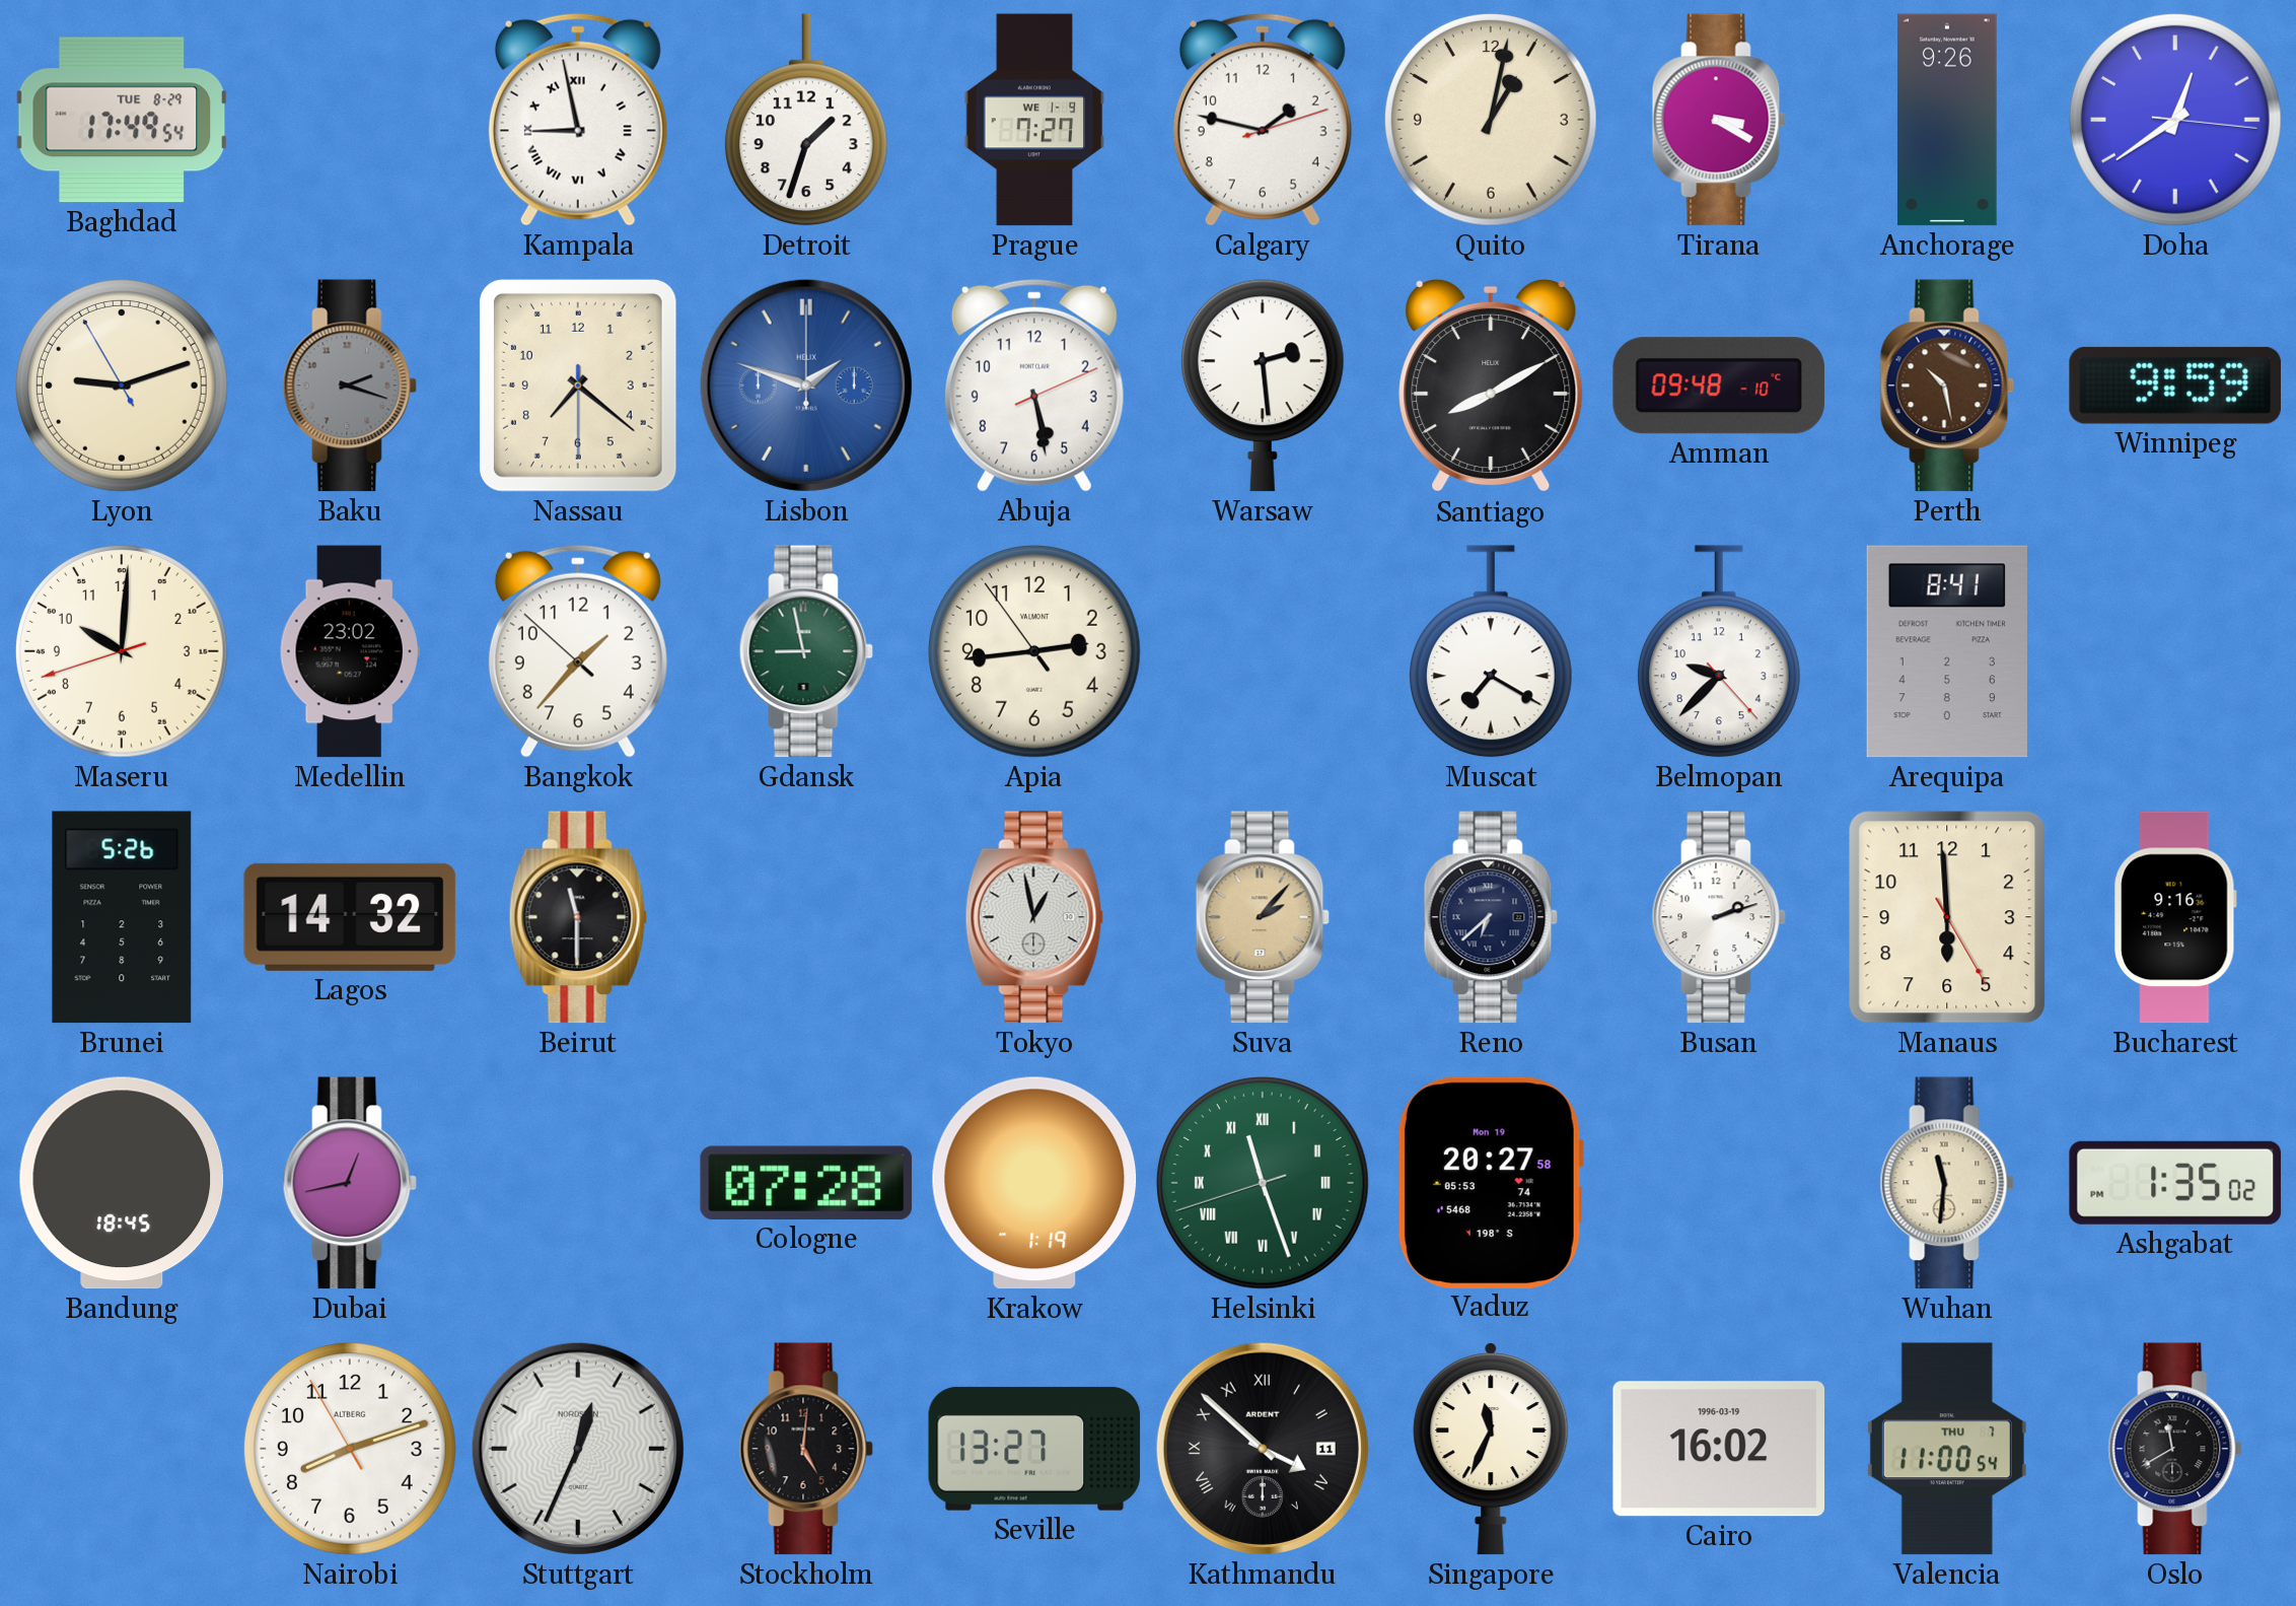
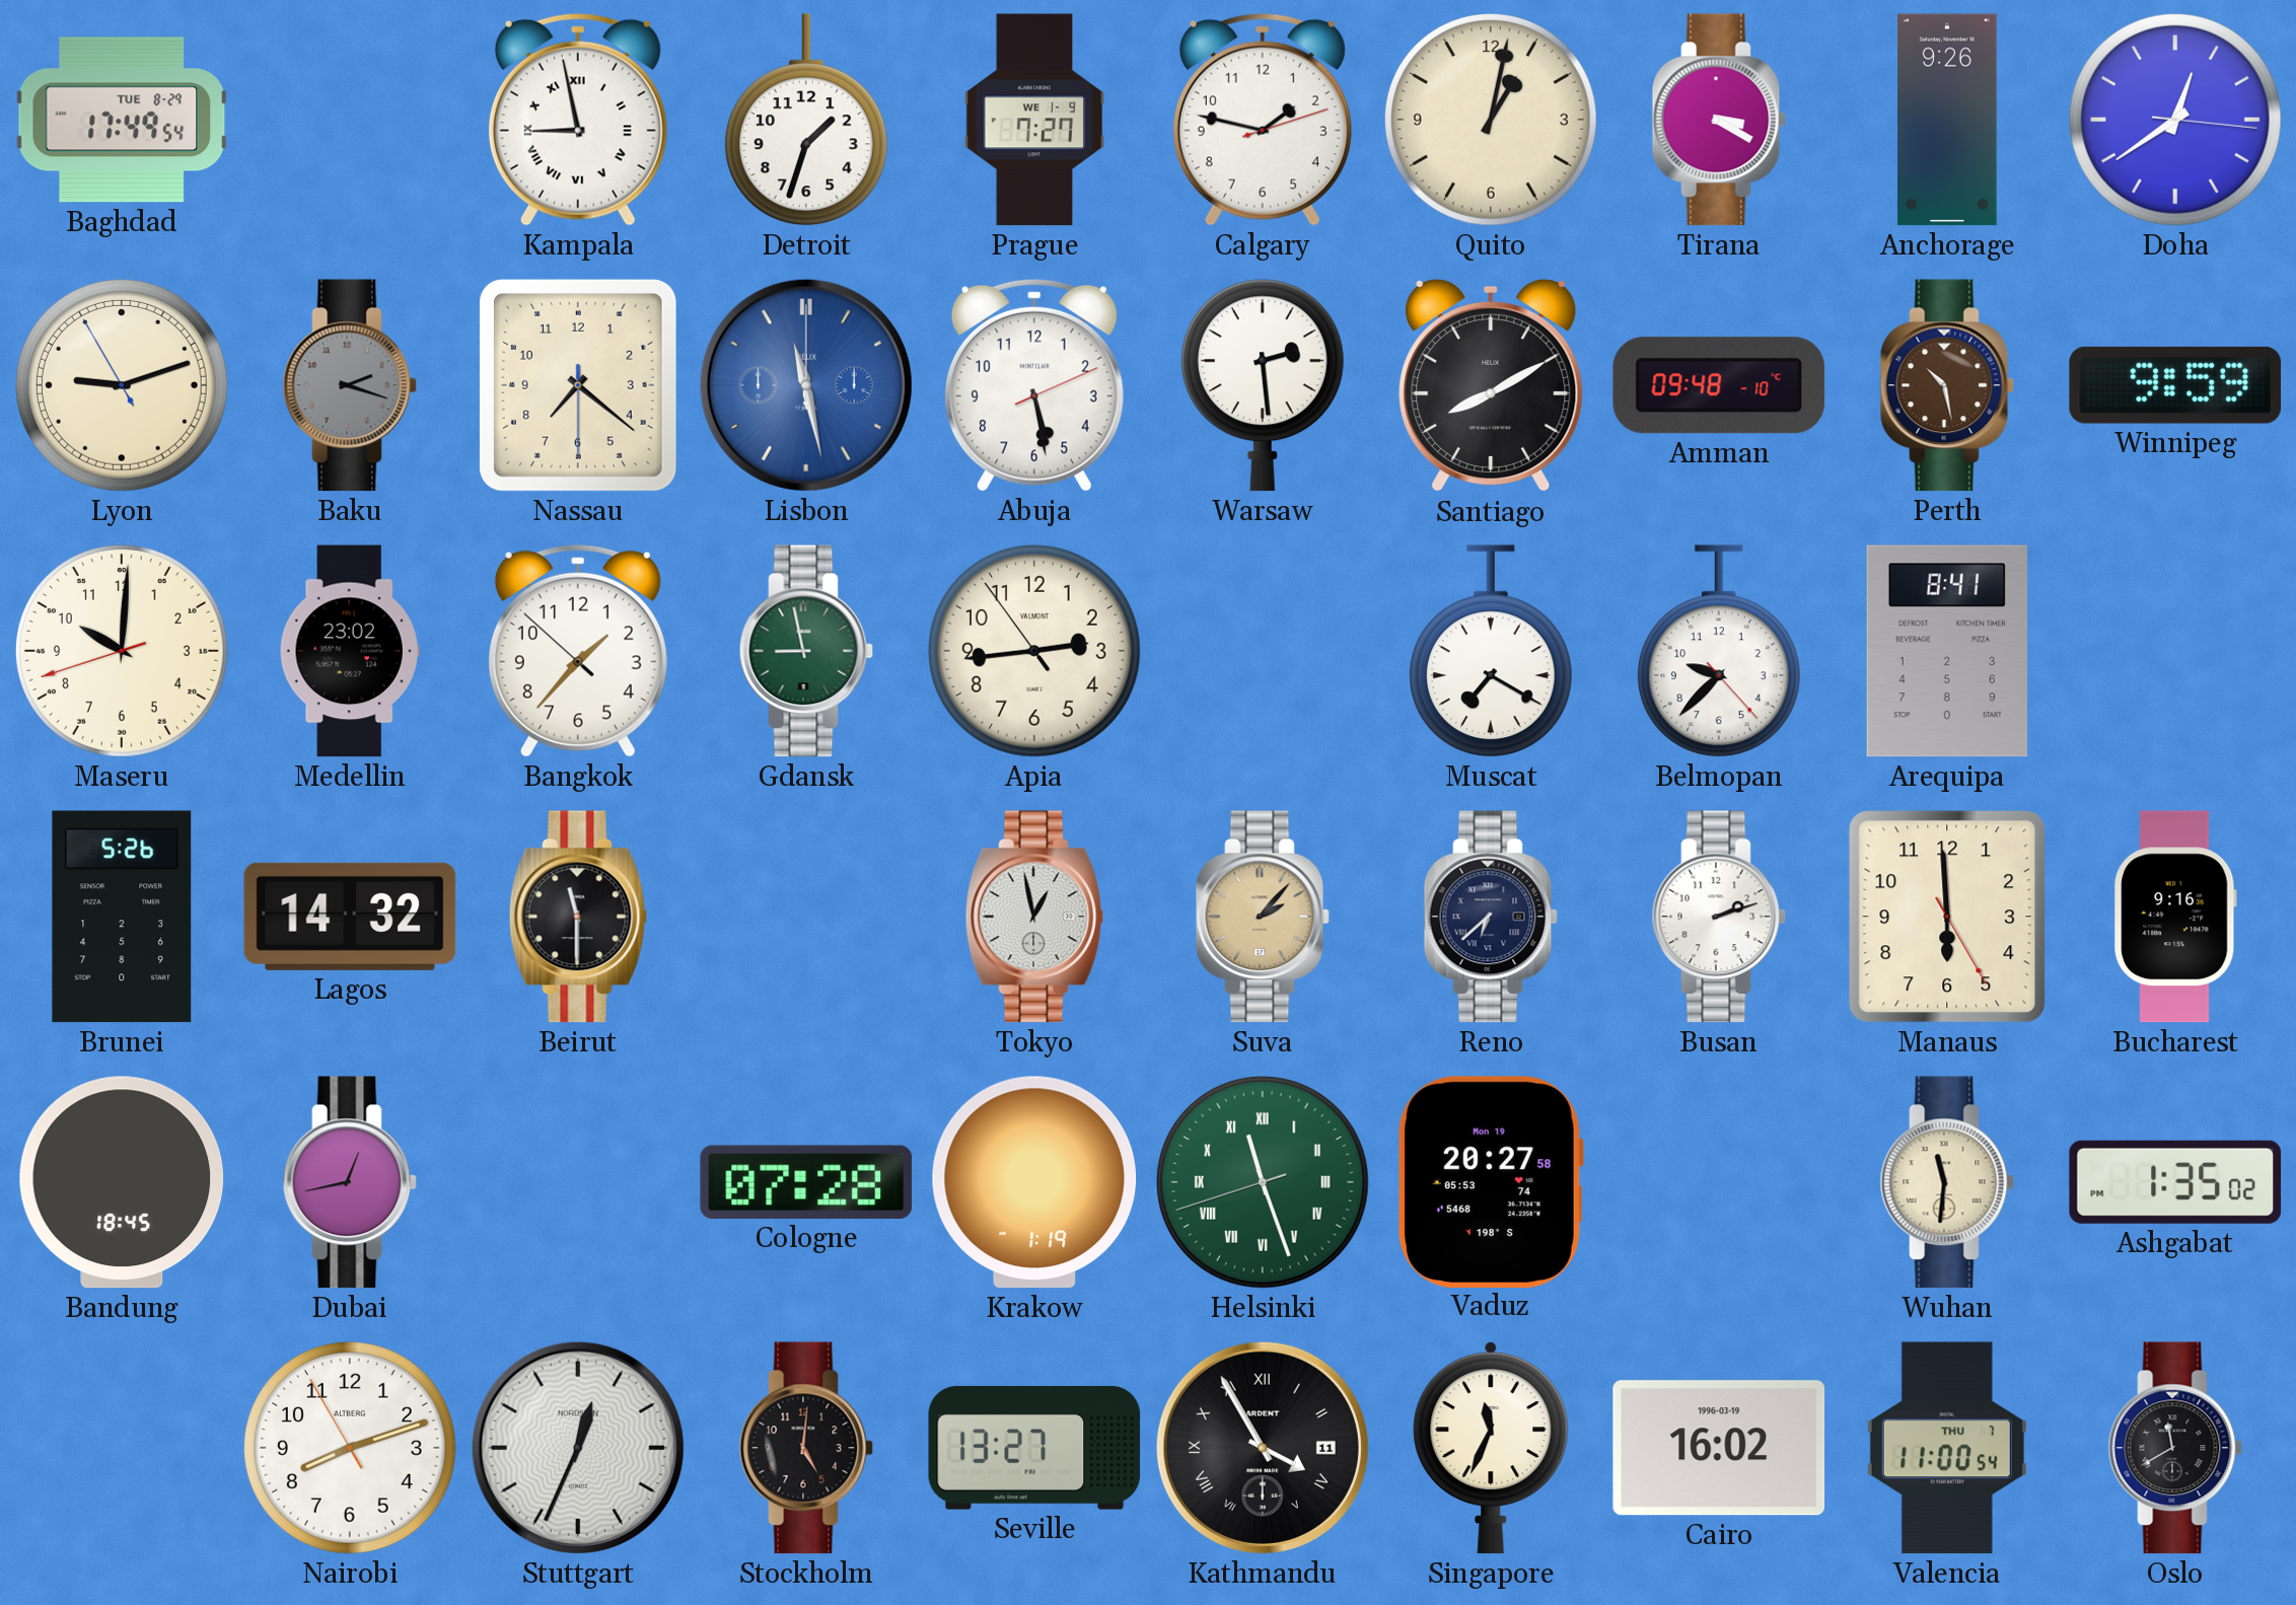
Lisbon: 1:48 -> 11:28
Kathmandu: 3:52 -> 3:55
